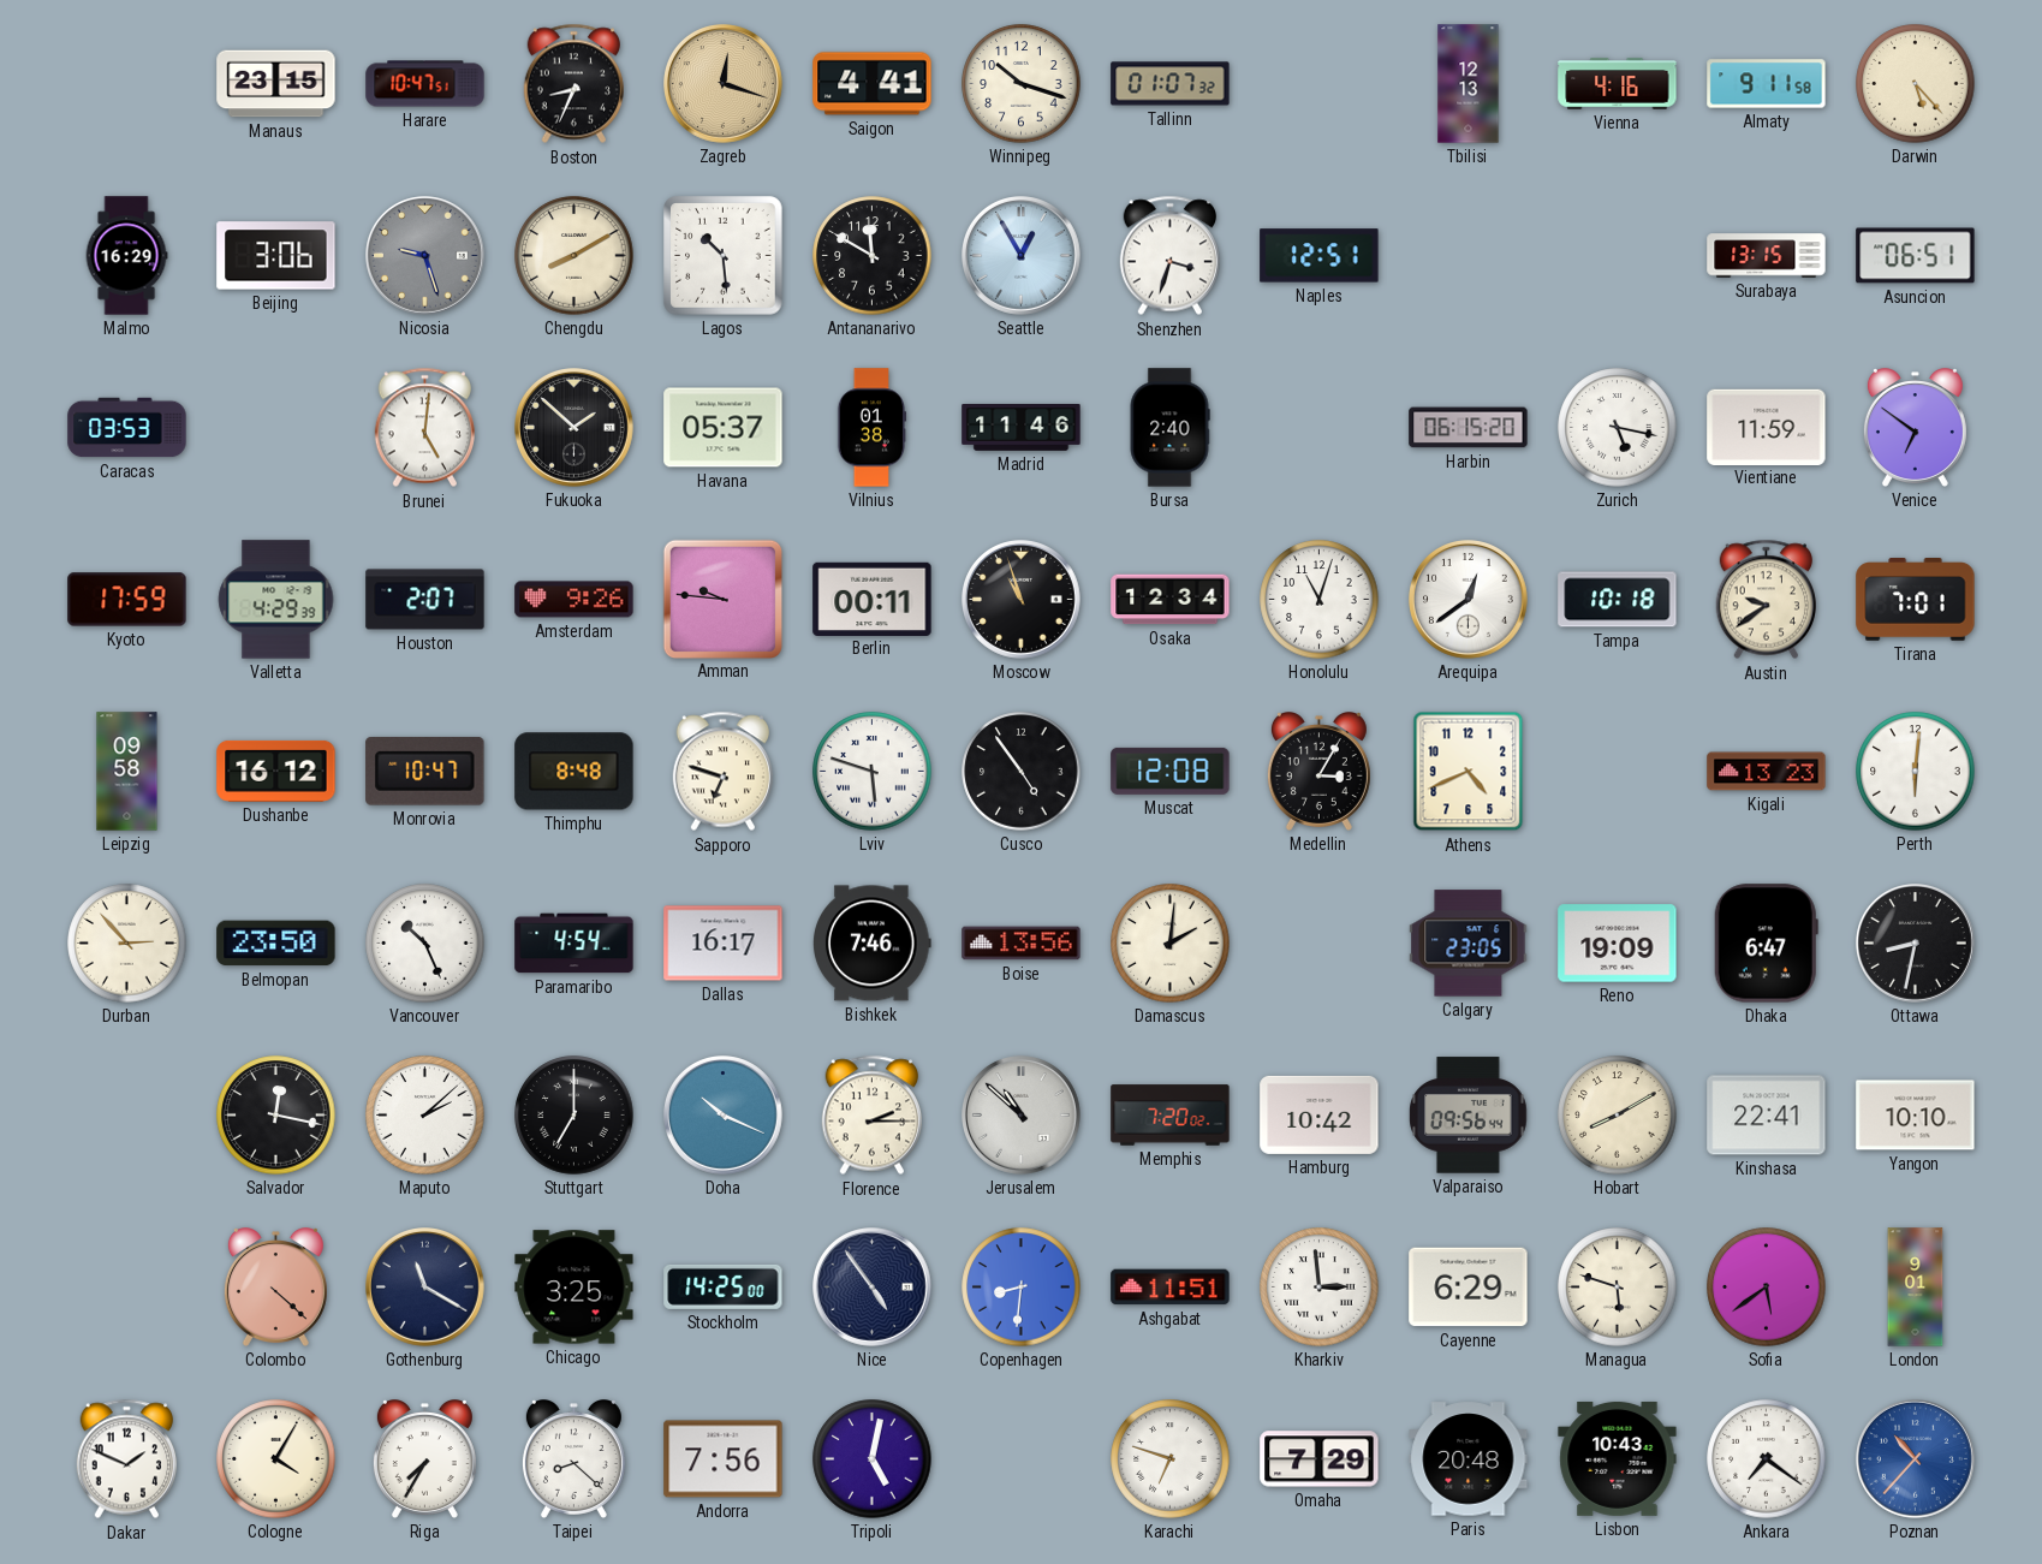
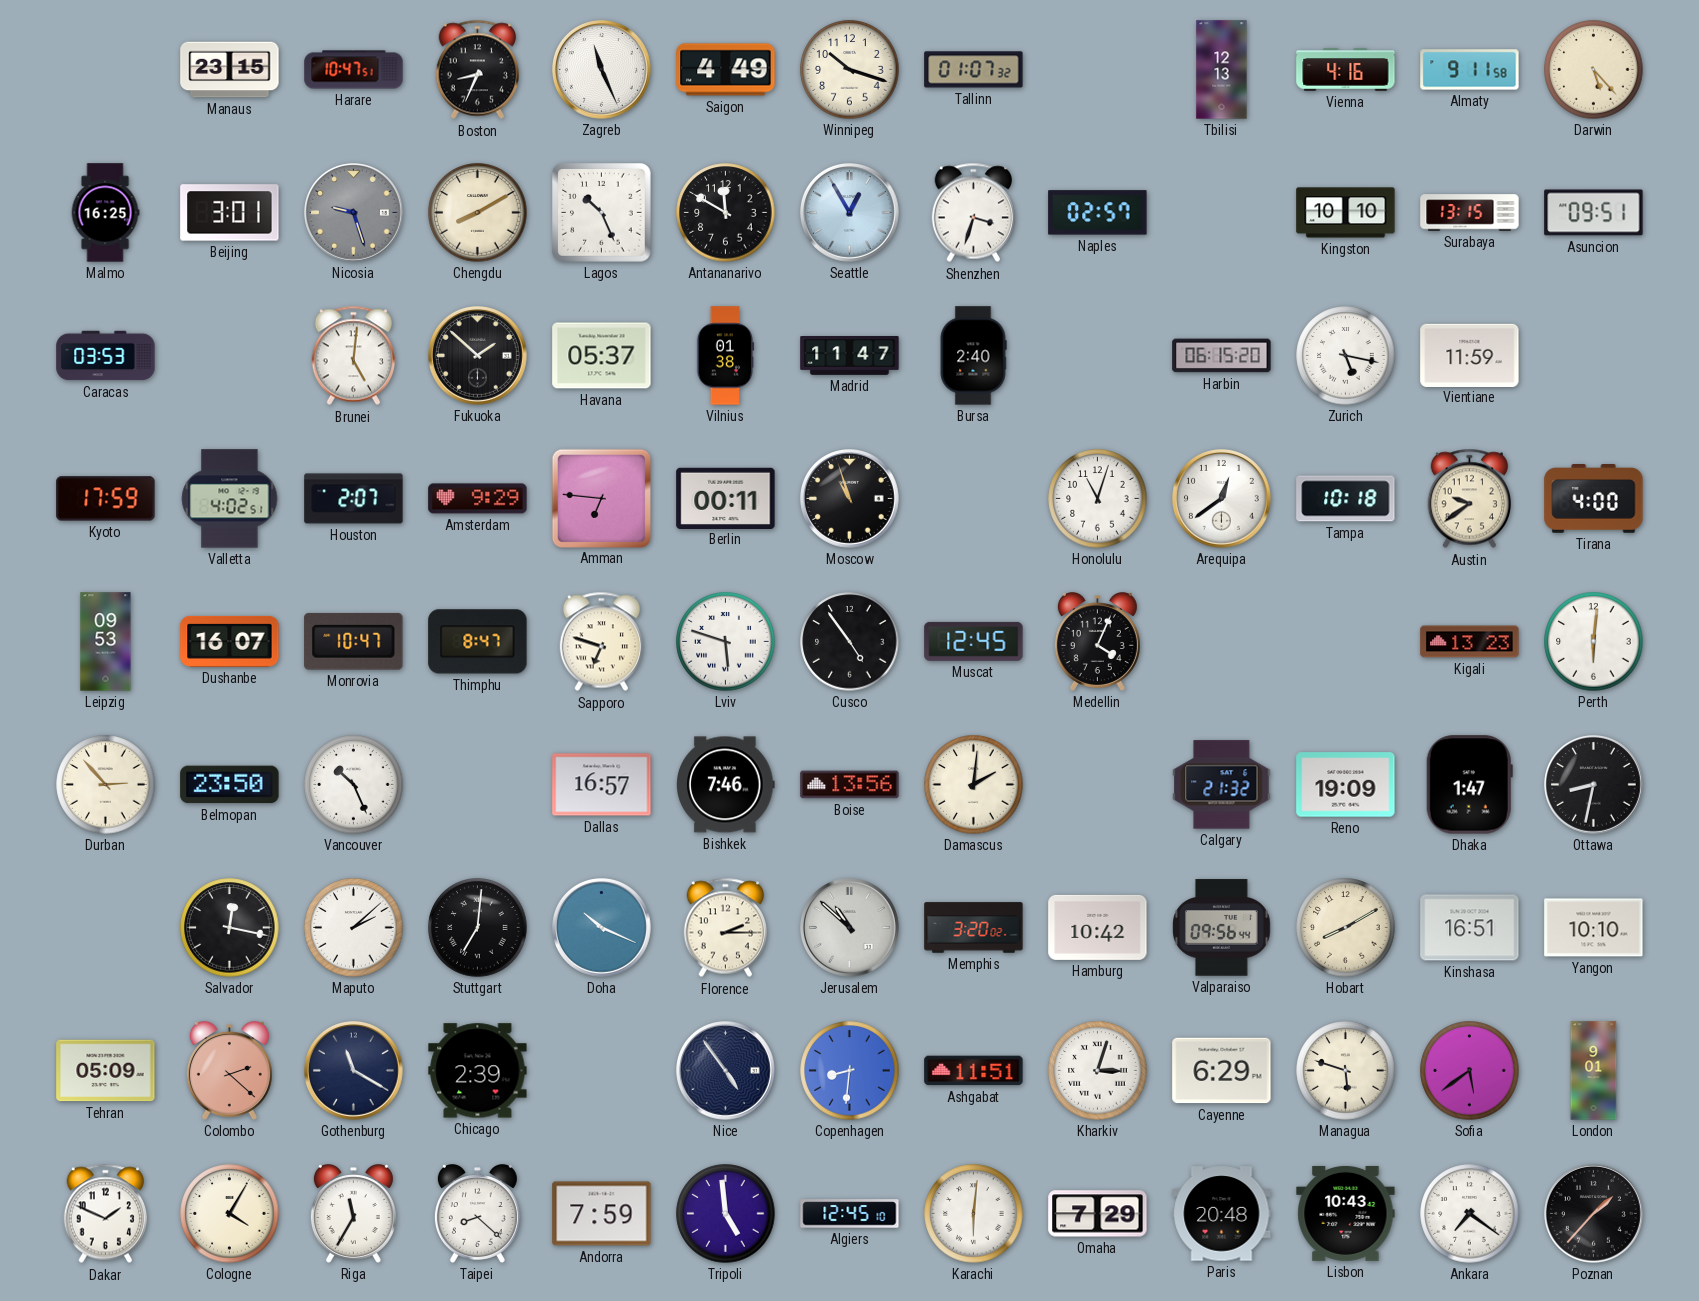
Zagreb: 12:18 -> 11:26
Zagreb dial: champagne -> white
Saigon: 4:41 -> 4:49
Malmo: 16:29 -> 16:25
Beijing: 3:06 -> 3:01
Lagos: 10:29 -> 10:26
Naples: 12:51 -> 02:57
Kingston: none -> 10:10
Asuncion: 06:51 -> 09:51
Madrid: 11:46 -> 11:47
Venice: 6:51 -> none
Valletta: 4:29 -> 4:02
Amsterdam: 9:26 -> 9:29
Amman: 9:46 -> 6:46
Osaka: 12:34 -> none
Tirana: 7:01 -> 4:00
Leipzig: 09:58 -> 09:53
Dushanbe: 16:12 -> 16:07
Thimphu: 8:48 -> 8:47
Muscat: 12:08 -> 12:45
Medellin: 3:05 -> 4:04
Athens: 4:41 -> none
Paramaribo: 4:54 -> none
Dallas: 16:17 -> 16:57
Calgary: 23:05 -> 21:32
Dhaka: 6:47 -> 1:47
Stuttgart: 7:00 -> 7:01
Memphis: 7:20 -> 3:20
Kinshasa: 22:41 -> 16:51
Tehran: none -> 05:09
Colombo: 4:22 -> 2:22
Chicago: 3:25 -> 2:39
Stockholm: 14:25 -> none
Kharkiv: 2:59 -> 3:03
Riga: 7:35 -> 11:35
Andorra: 7:56 -> 7:59
Tripoli: 5:02 -> 4:59
Algiers: none -> 12:45
Karachi: 6:48 -> 6:01
Poznan: 10:37 -> 1:37
Poznan dial: blue -> black
